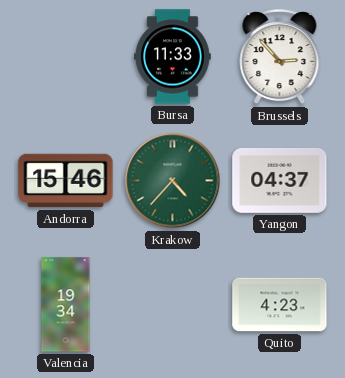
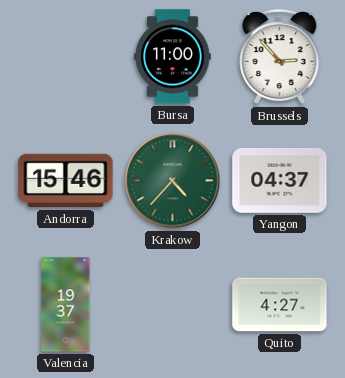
Bursa: 11:33 -> 11:00
Valencia: 19:34 -> 19:37
Quito: 4:23 -> 4:27
